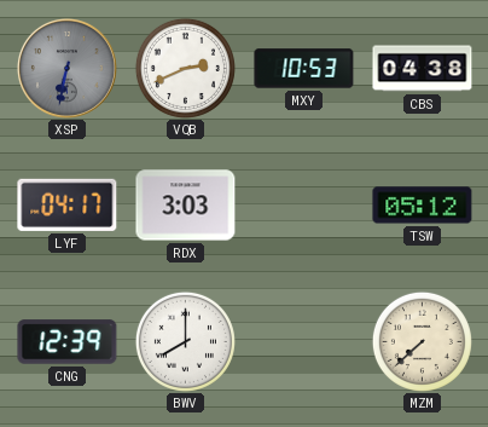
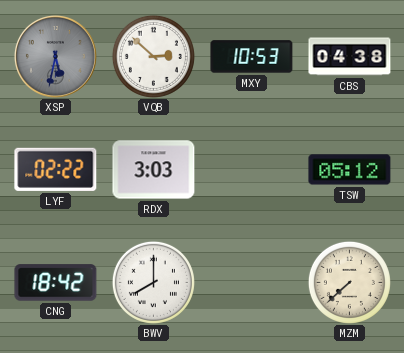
XSP: 6:32 -> 5:32
VQB: 2:41 -> 2:52
LYF: 04:17 -> 02:22
CNG: 12:39 -> 18:42
